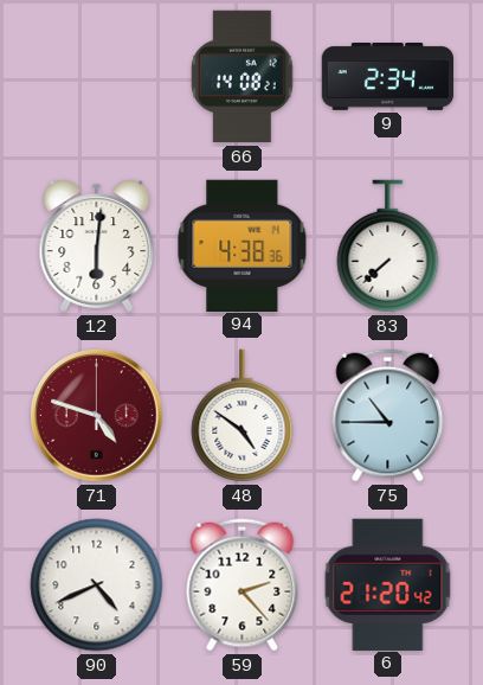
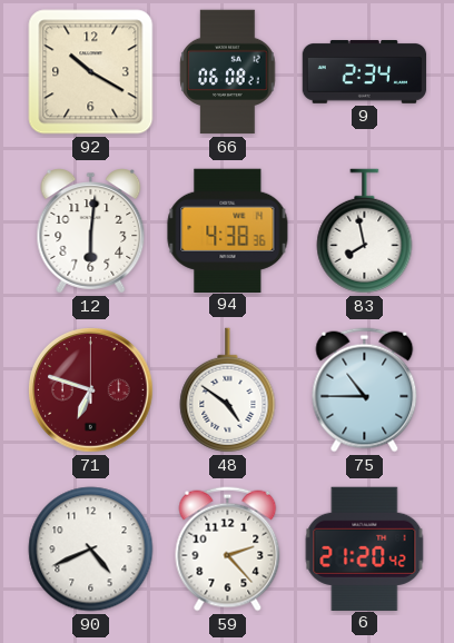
92: none -> 10:20
66: 14:08 -> 06:08
83: 7:38 -> 7:58
71: 4:48 -> 6:48
